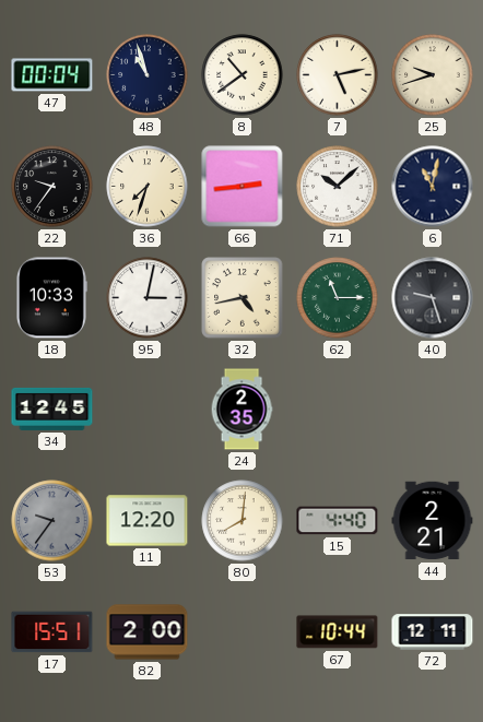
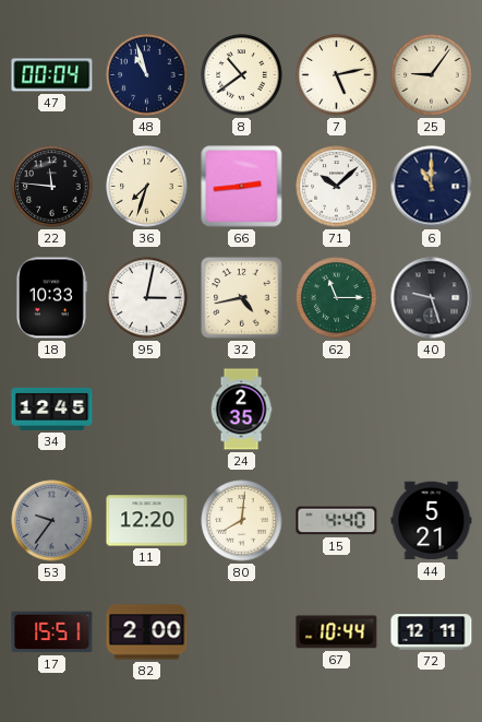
25: 9:42 -> 9:06
22: 9:36 -> 11:46
6: 11:02 -> 11:00
44: 2:21 -> 5:21
